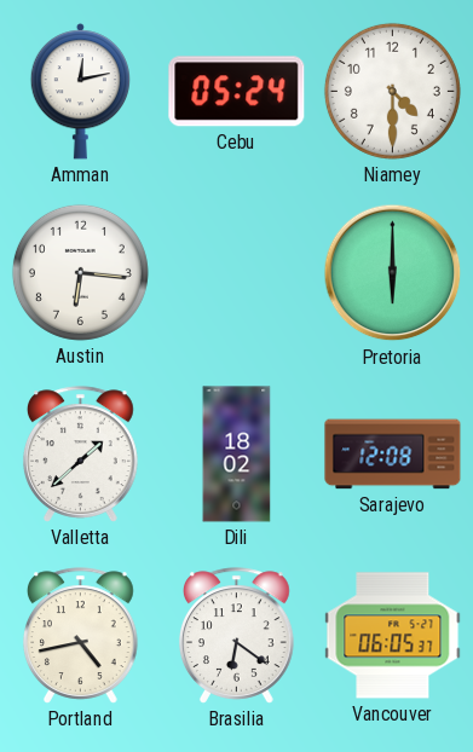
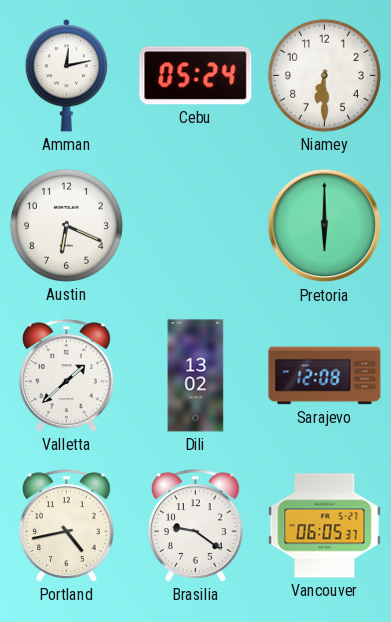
Niamey: 4:30 -> 6:30
Austin: 6:16 -> 6:19
Dili: 18:02 -> 13:02
Brasilia: 6:21 -> 9:21
